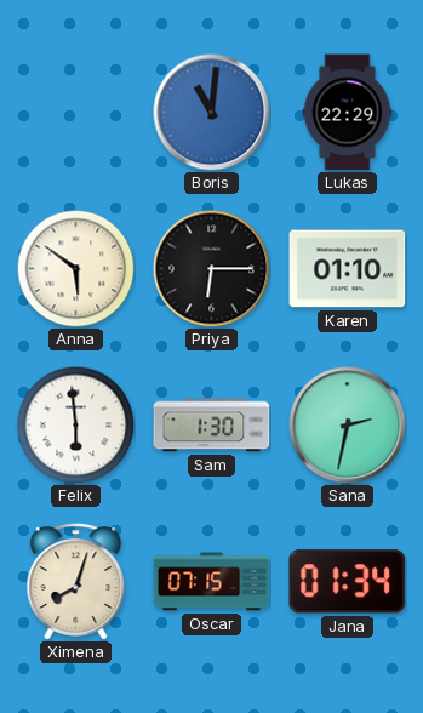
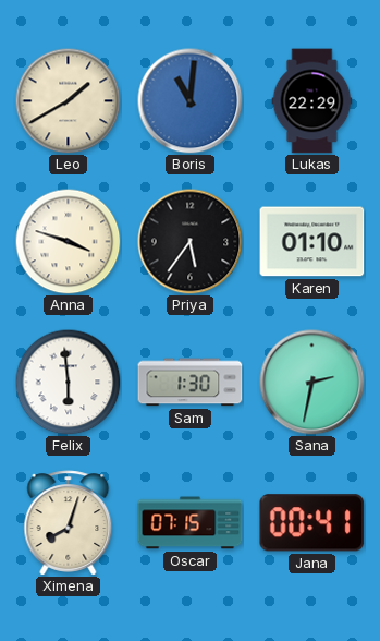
Leo: none -> 1:40
Anna: 5:51 -> 3:48
Priya: 6:15 -> 5:36
Jana: 01:34 -> 00:41
